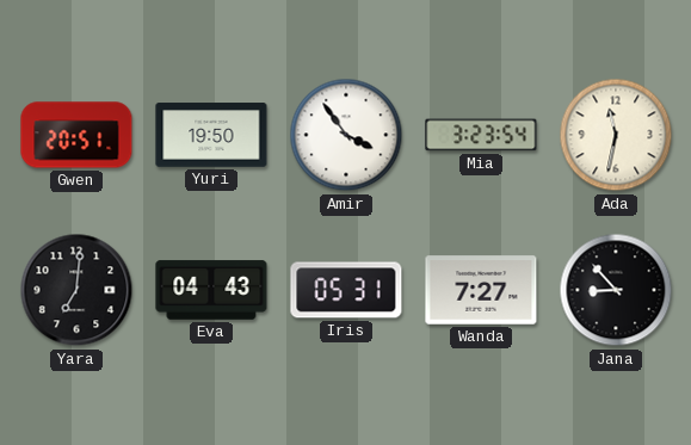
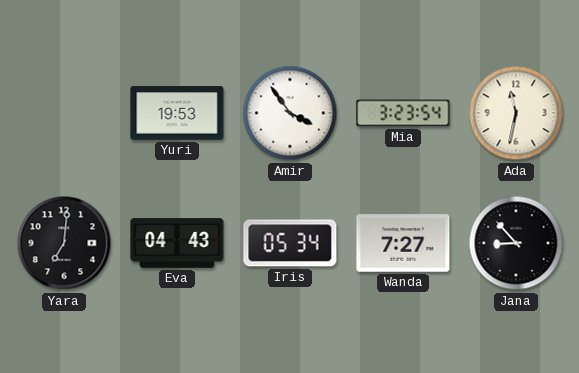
Gwen: 20:51 -> none
Yuri: 19:50 -> 19:53
Iris: 05:31 -> 05:34
